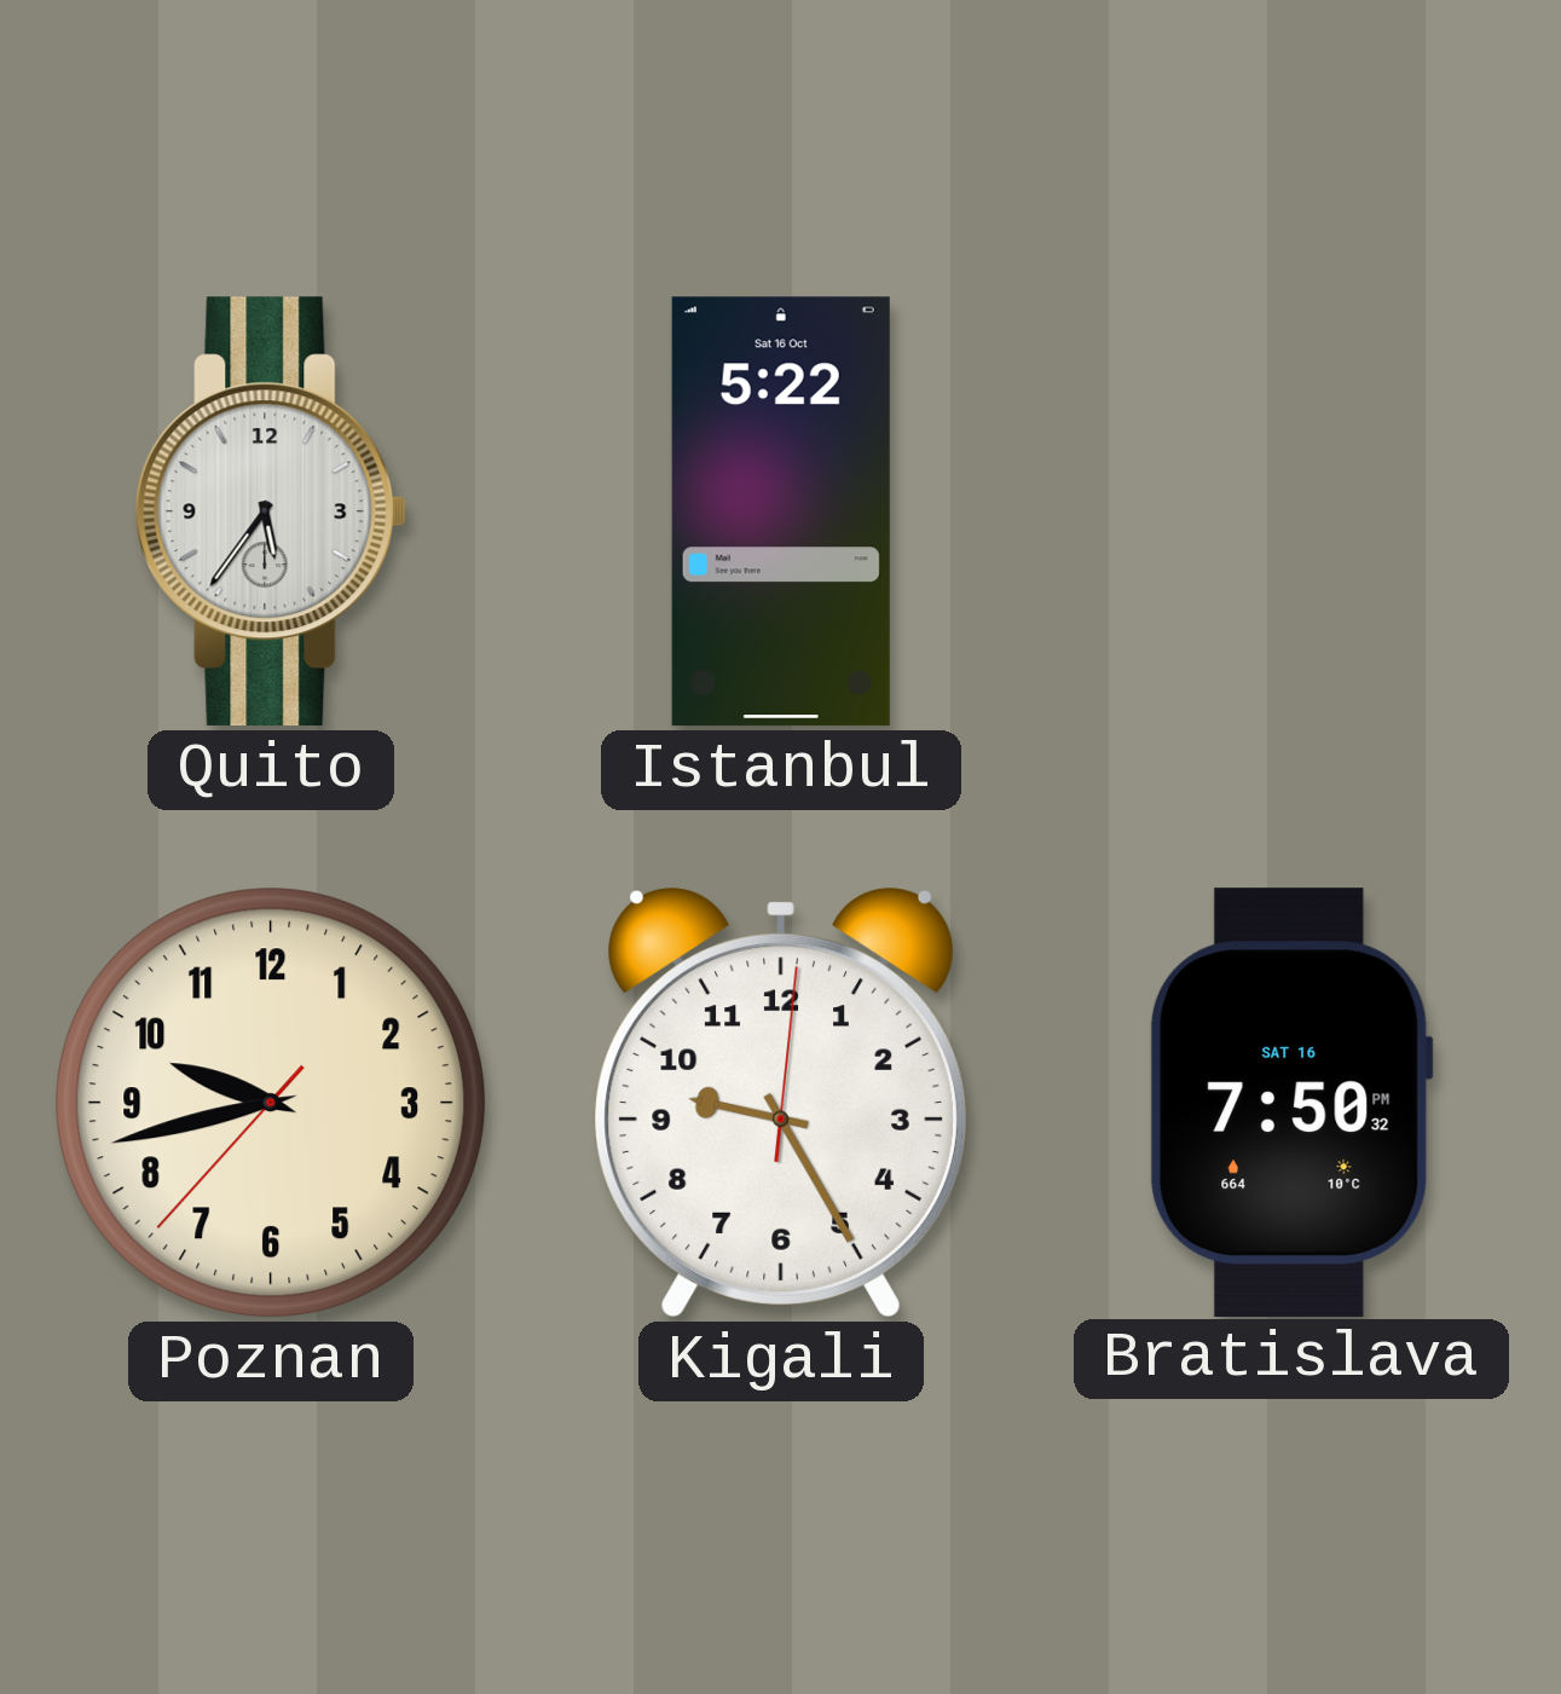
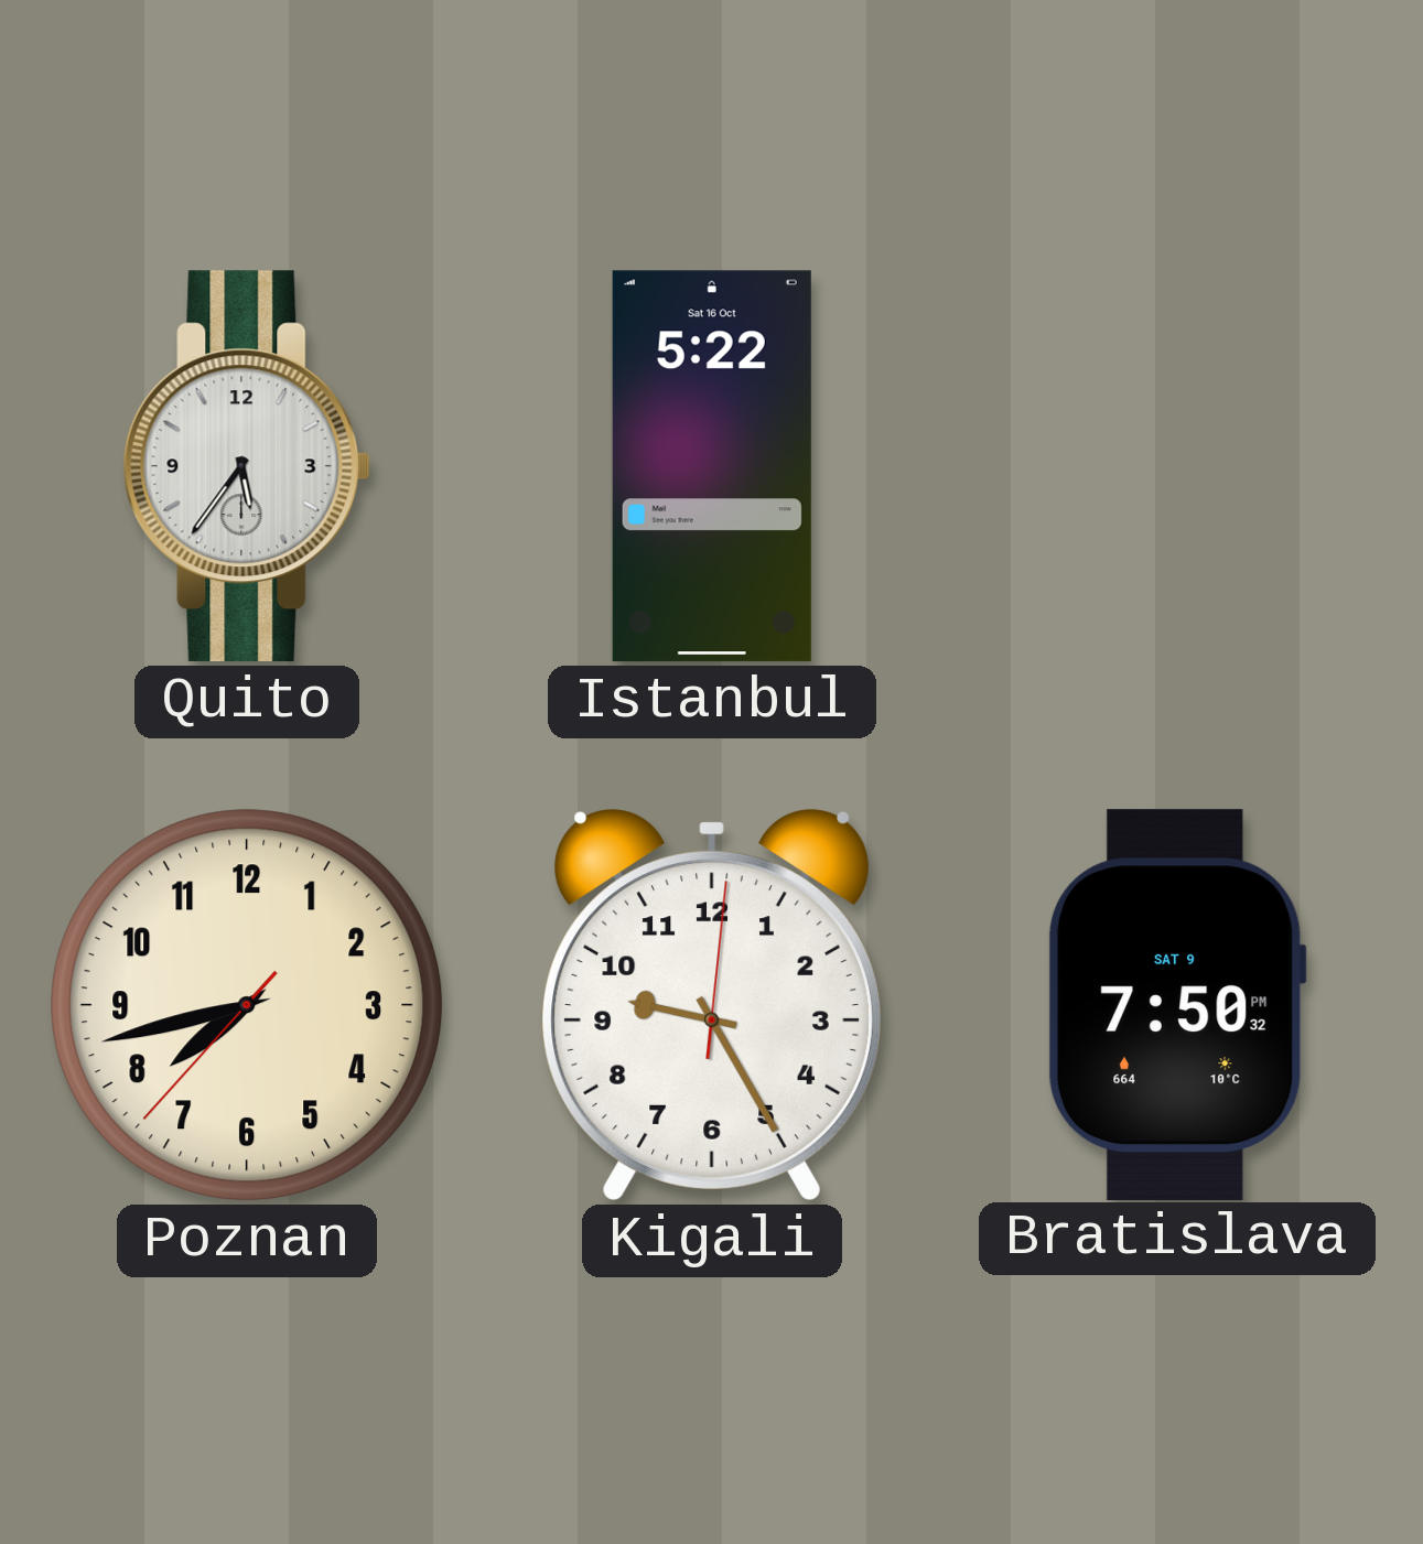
Poznan: 9:42 -> 7:42
Bratislava date: SAT 16 -> SAT 9
